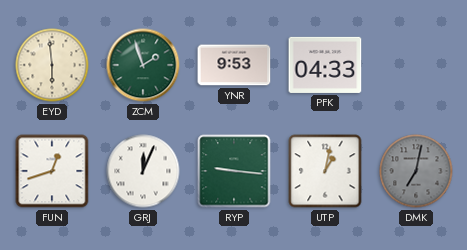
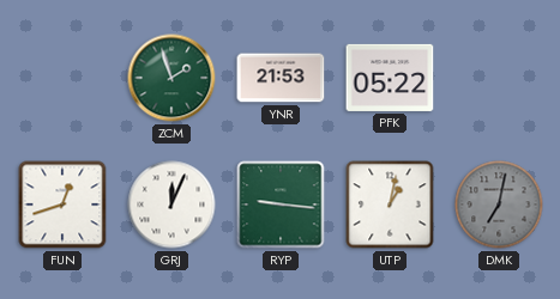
EYD: 5:59 -> none
YNR: 9:53 -> 21:53
PFK: 04:33 -> 05:22
